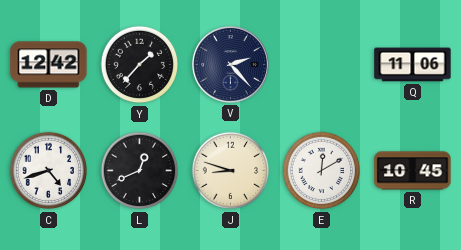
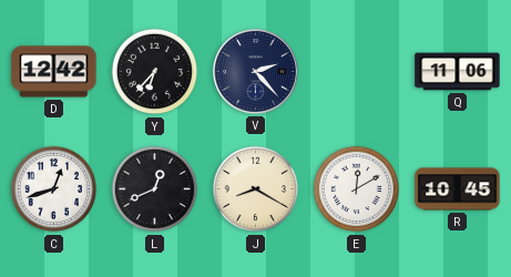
Y: 1:37 -> 6:37
C: 4:42 -> 12:42
J: 8:48 -> 8:20
